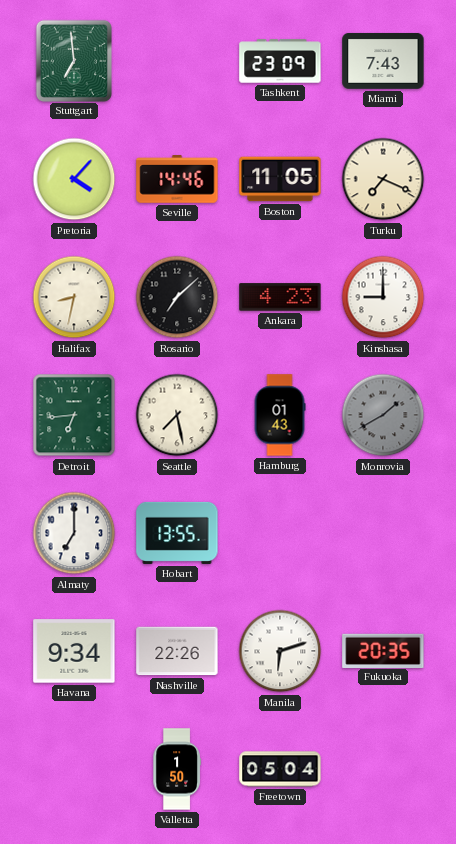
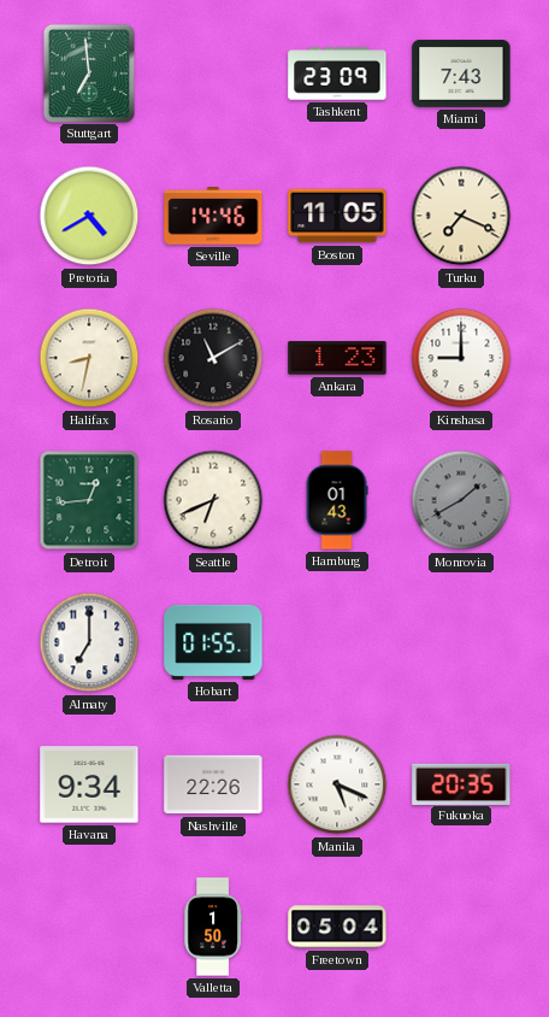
Pretoria: 4:07 -> 4:40
Rosario: 7:08 -> 11:10
Ankara: 4:23 -> 1:23
Detroit: 6:44 -> 12:44
Seattle: 7:28 -> 6:41
Hobart: 13:55 -> 01:55
Manila: 6:12 -> 5:19
